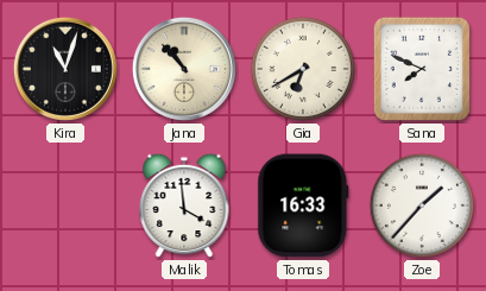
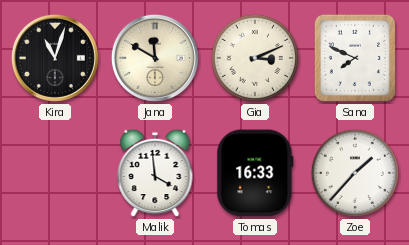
Jana: 10:53 -> 11:50
Gia: 6:40 -> 3:11
